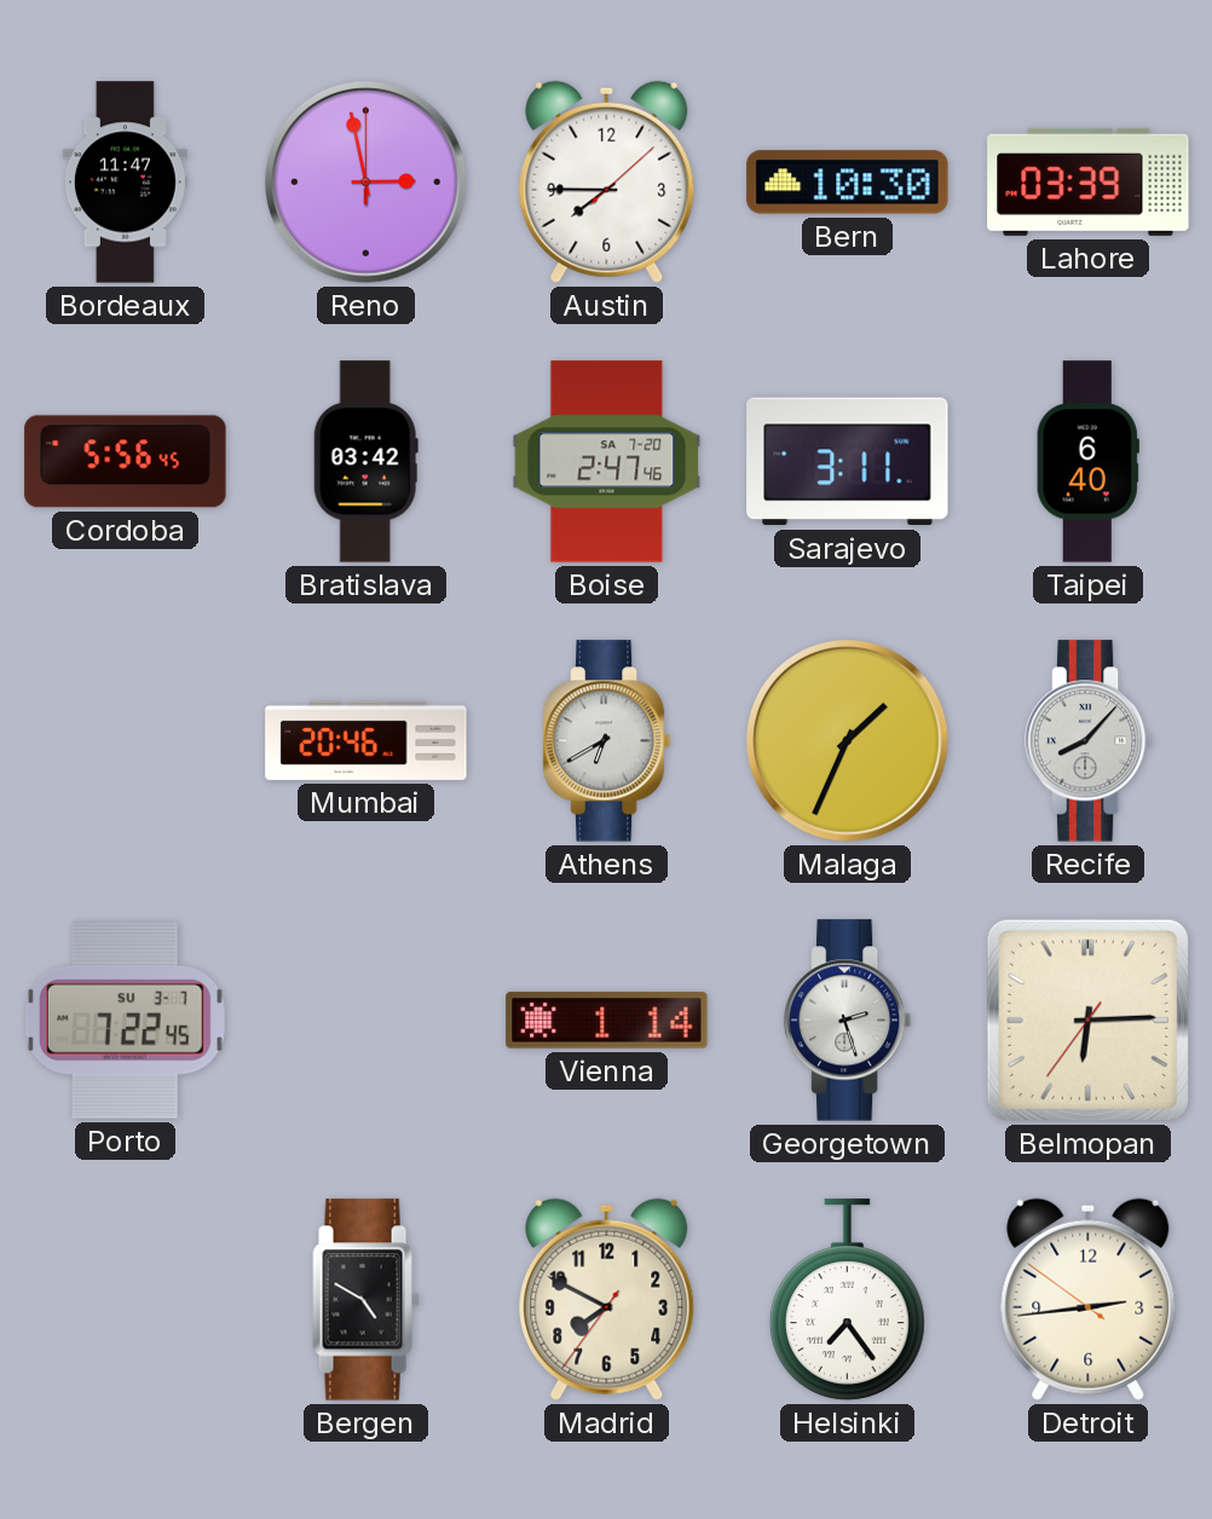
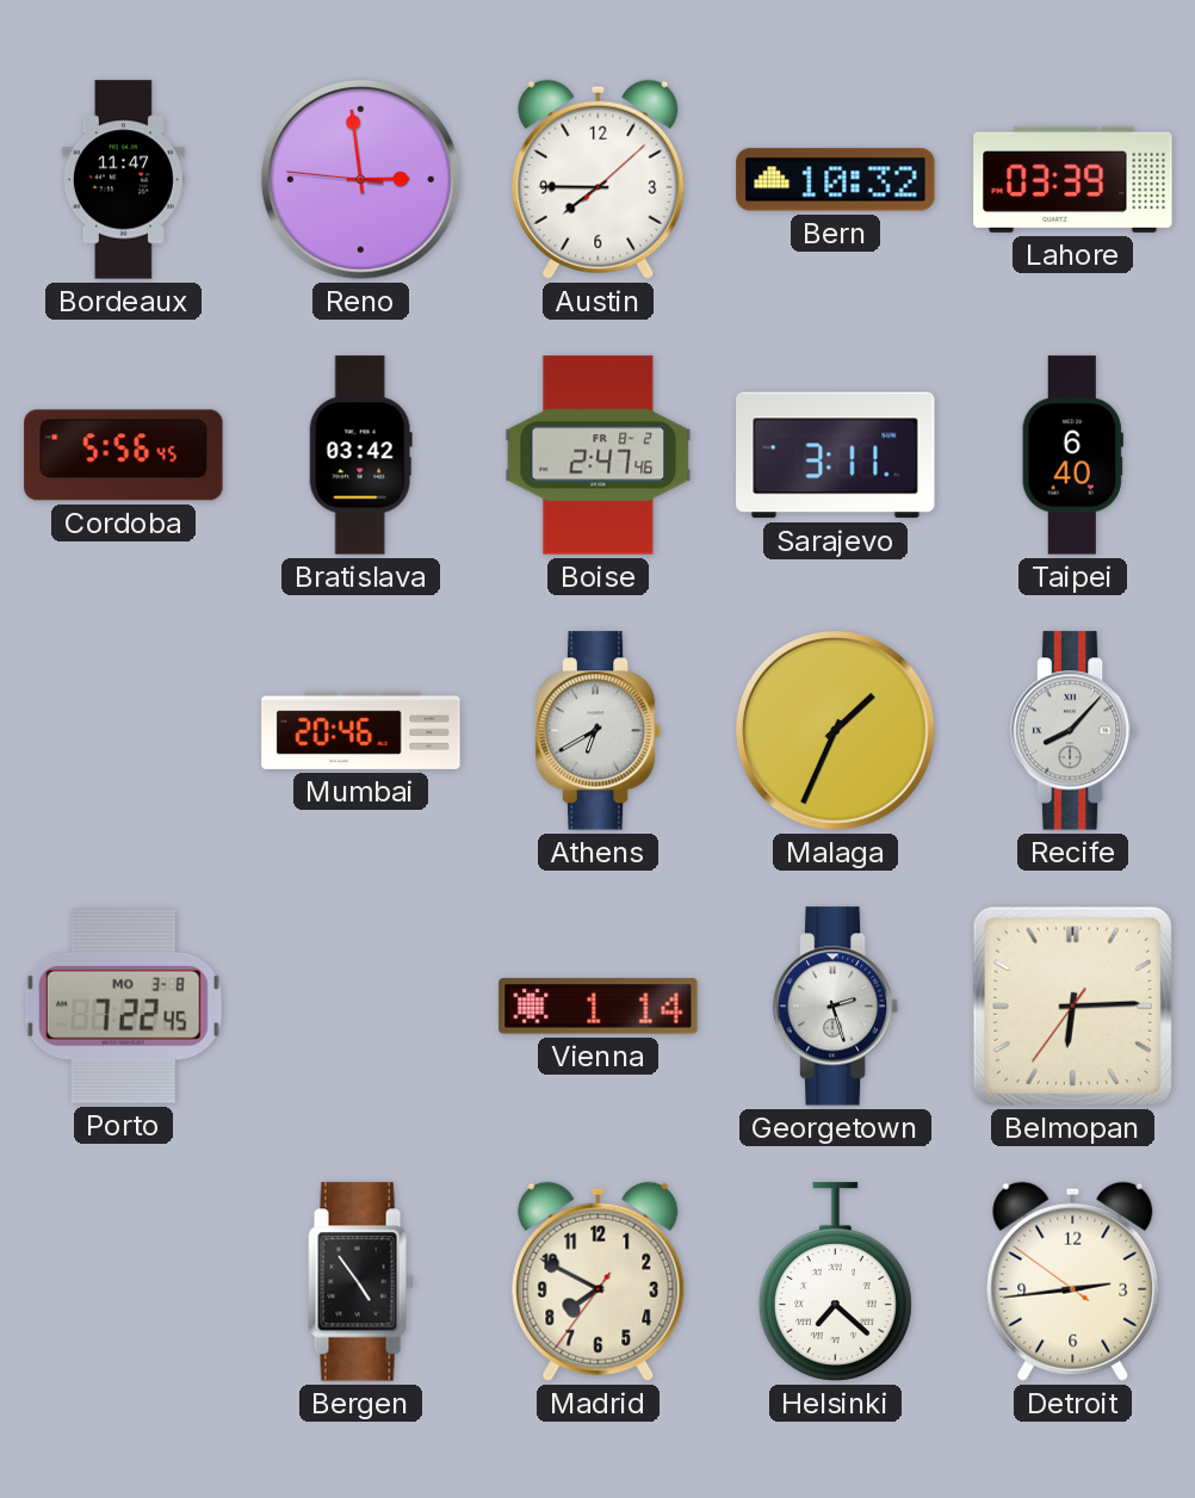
Reno: 2:58:00 -> 2:58:46
Bern: 10:30 -> 10:32
Boise date: SA 7-20 -> FR 8-2
Porto date: SU 3-7 -> MO 3-8
Bergen: 4:50 -> 4:54
Helsinki: 7:24 -> 7:22
